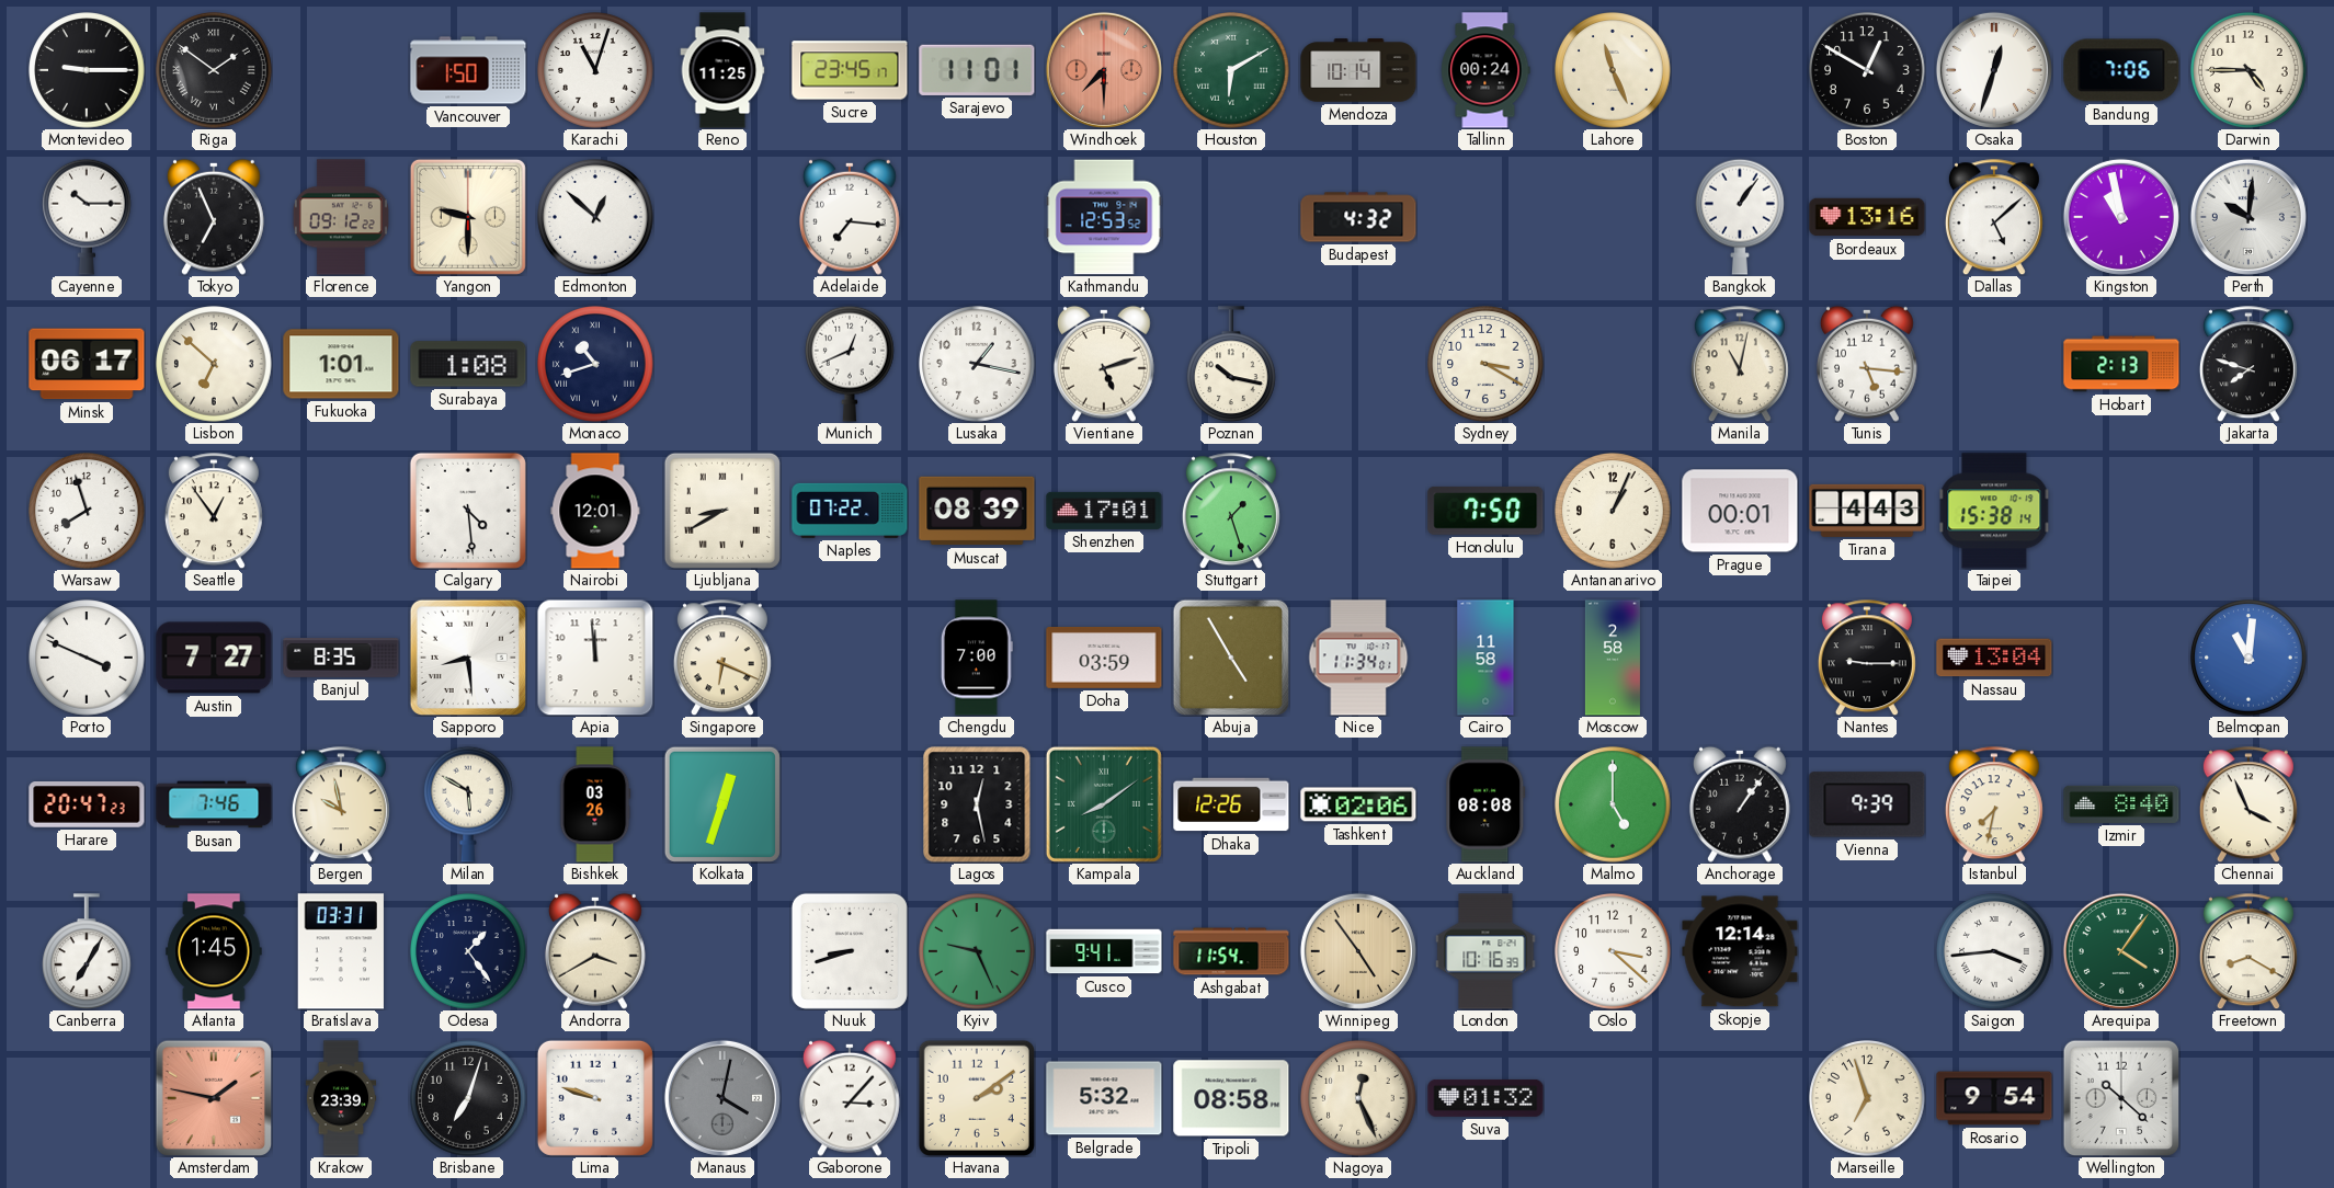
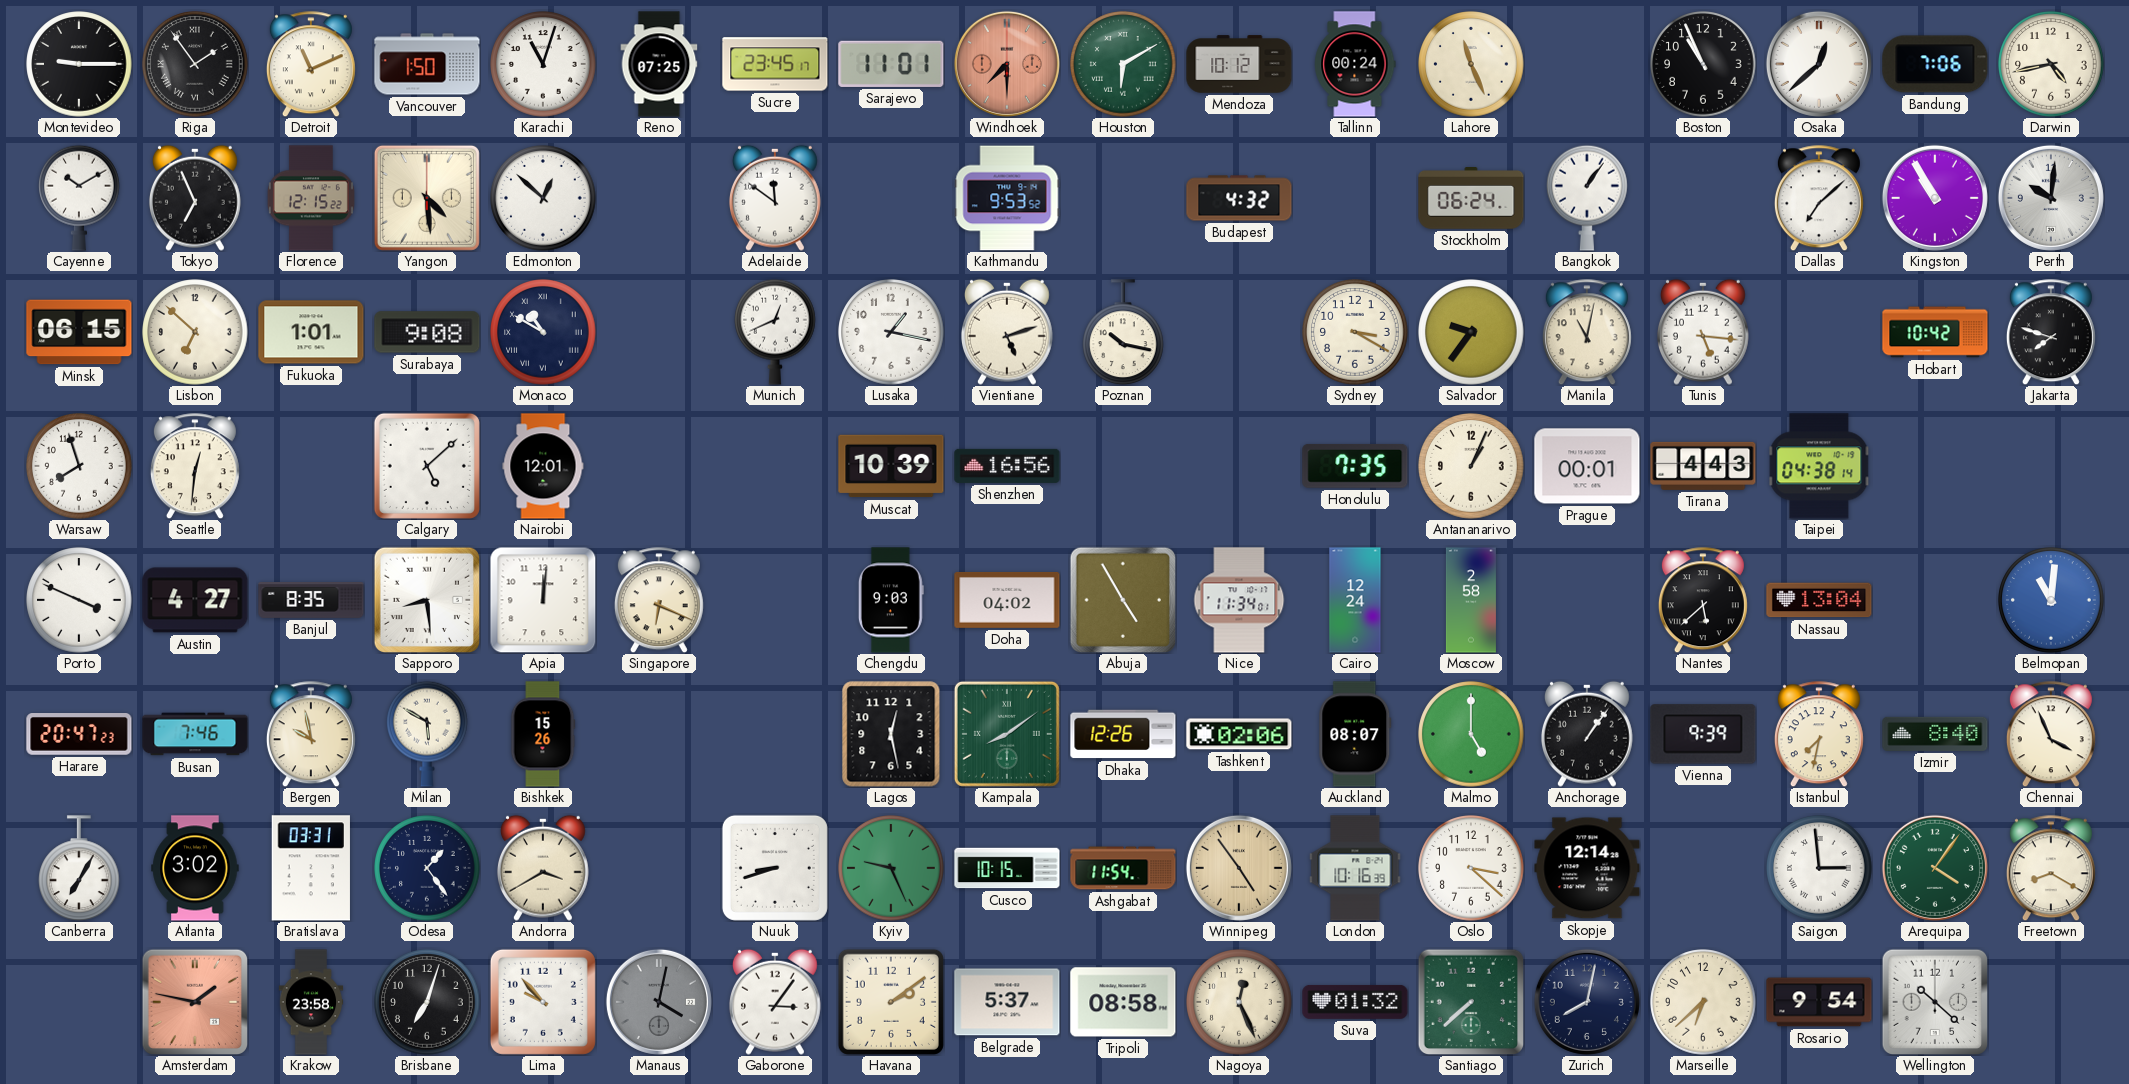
Riga: 1:51 -> 1:54
Detroit: none -> 11:11
Reno: 11:25 -> 07:25
Mendoza: 10:14 -> 10:12
Boston: 12:50 -> 10:56
Osaka: 12:33 -> 12:38
Darwin: 4:45 -> 4:43
Cayenne: 10:15 -> 10:10
Florence: 09:12 -> 12:15
Yangon: 9:30 -> 4:29
Adelaide: 7:16 -> 11:51
Kathmandu: 12:53 -> 9:53
Stockholm: none -> 06:24
Bordeaux: 13:16 -> none
Dallas: 5:08 -> 7:08
Kingston: 10:58 -> 10:55
Minsk: 06:17 -> 06:15
Surabaya: 1:08 -> 9:08
Monaco: 10:42 -> 10:50
Salvador: none -> 9:36
Hobart: 2:13 -> 10:42
Seattle: 12:54 -> 12:31
Calgary: 4:29 -> 5:08
Ljubljana: 8:40 -> none
Naples: 07:22 -> none
Muscat: 08:39 -> 10:39
Shenzhen: 17:01 -> 16:56
Stuttgart: 1:27 -> none
Honolulu: 7:50 -> 7:35
Taipei: 15:38 -> 04:38
Austin: 7:27 -> 4:27
Apia: 11:59 -> 12:01
Chengdu: 7:00 -> 9:03
Doha: 03:59 -> 04:02
Cairo: 11:58 -> 12:24
Nantes: 9:15 -> 5:38
Bishkek: 03:26 -> 15:26
Kolkata: 12:33 -> none
Auckland: 08:08 -> 08:07
Atlanta: 1:45 -> 3:02
Cusco: 9:41 -> 10:15
Saigon: 3:44 -> 2:59
Krakow: 23:39 -> 23:58
Lima: 9:48 -> 9:53
Gaborone: 3:07 -> 3:06
Belgrade: 5:32 -> 5:37
Santiago: none -> 7:38
Zurich: none -> 8:02
Marseille: 6:57 -> 6:38
